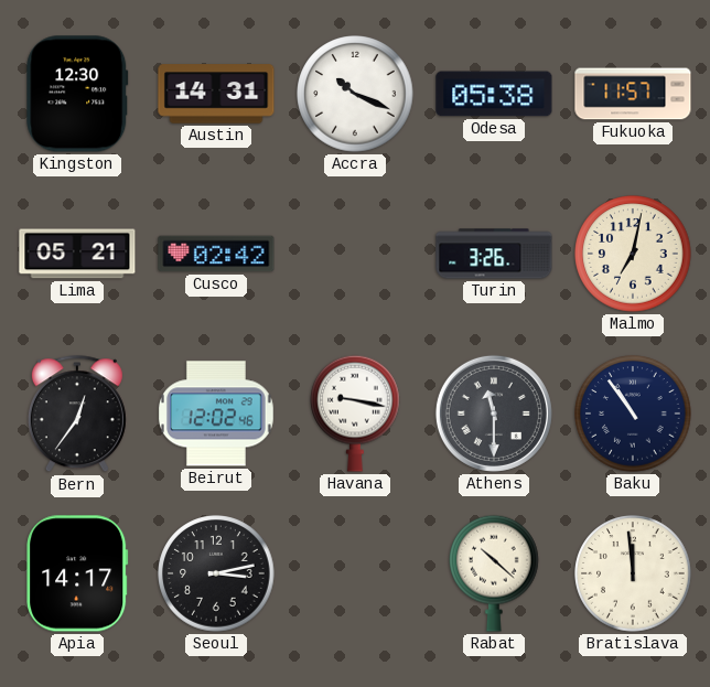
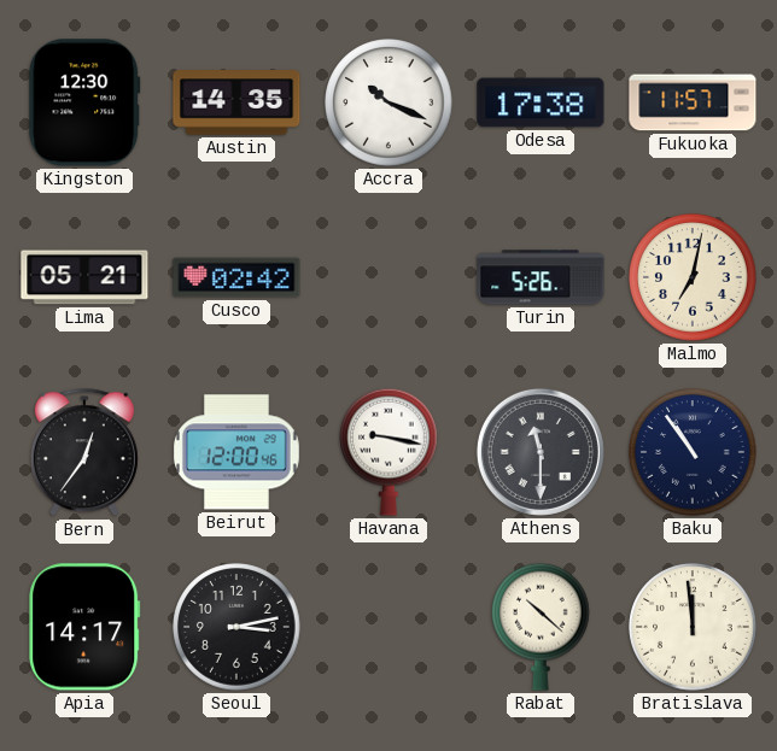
Austin: 14:31 -> 14:35
Odesa: 05:38 -> 17:38
Turin: 3:26 -> 5:26
Beirut: 12:02 -> 12:00
